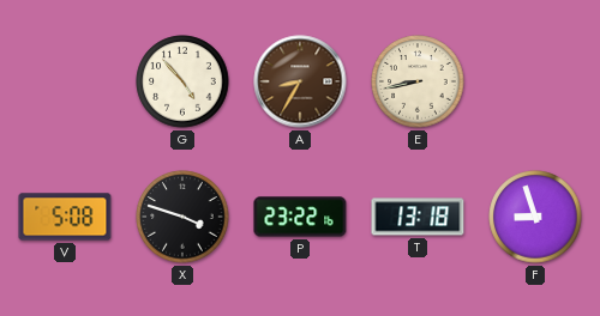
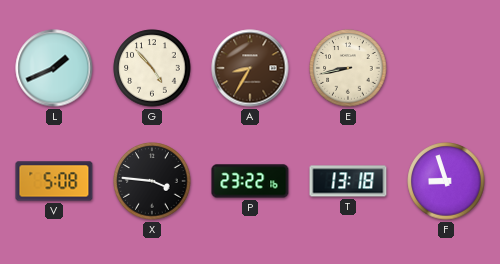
L: none -> 1:41
X: 3:48 -> 3:46
